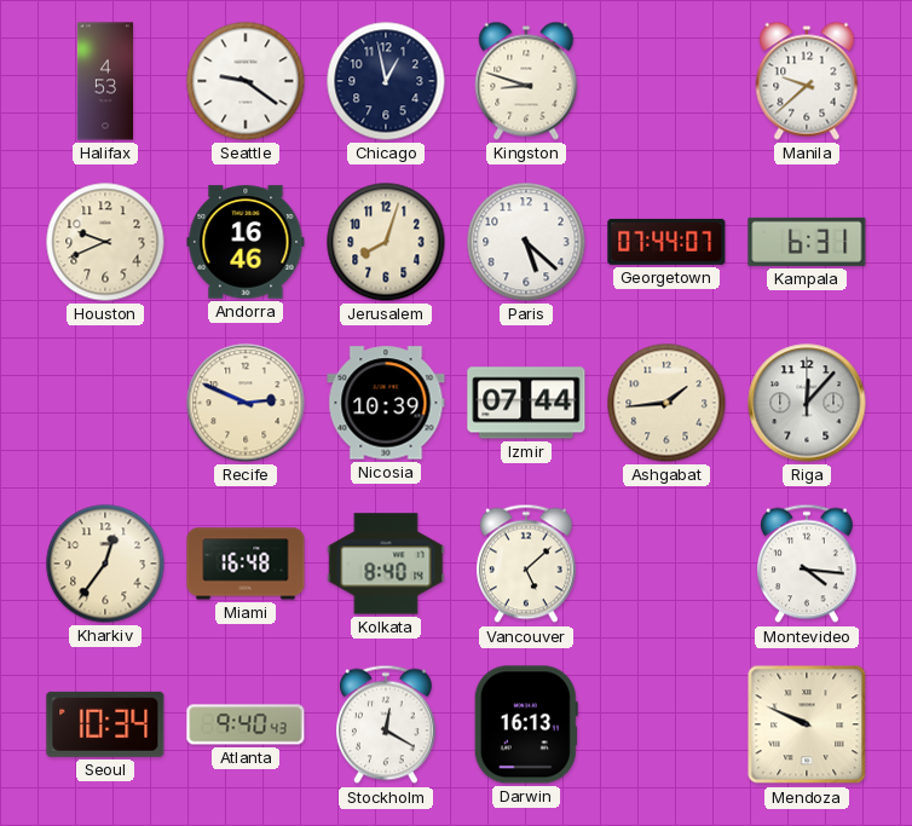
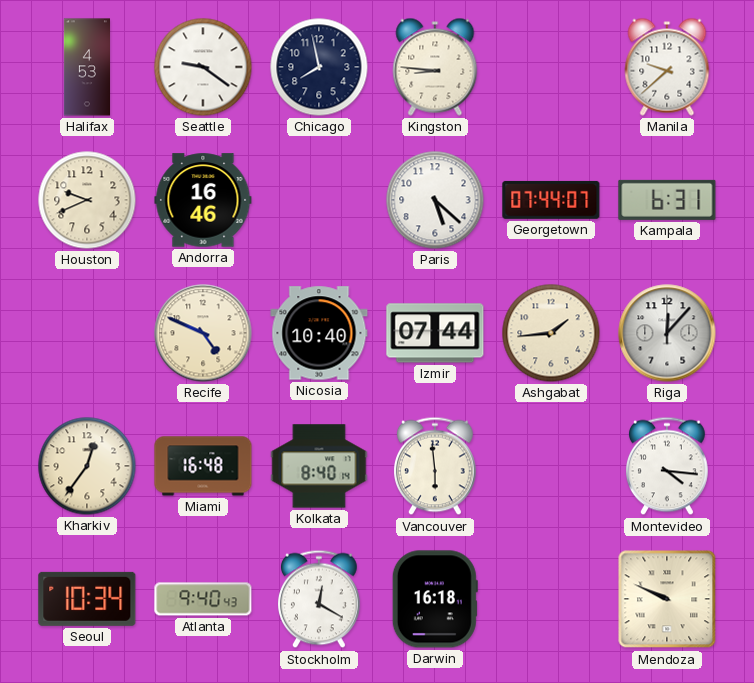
Chicago: 12:58 -> 7:58
Kingston: 8:48 -> 8:46
Jerusalem: 8:03 -> none
Recife: 2:49 -> 4:49
Nicosia: 10:39 -> 10:40
Vancouver: 5:08 -> 5:59
Darwin: 16:13 -> 16:18
